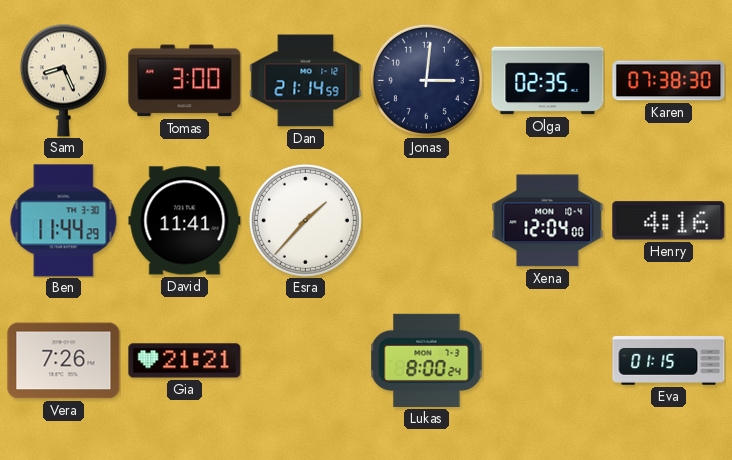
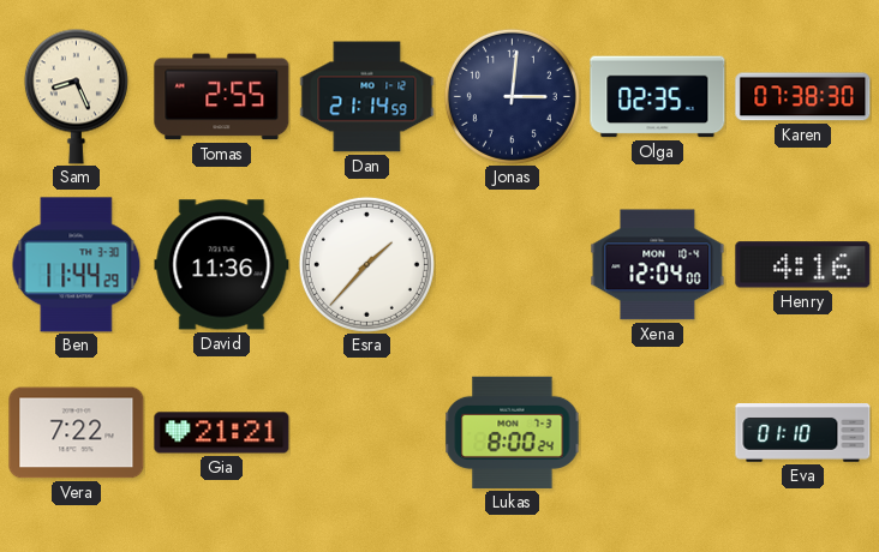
Tomas: 3:00 -> 2:55
David: 11:41 -> 11:36
Vera: 7:26 -> 7:22
Eva: 01:15 -> 01:10
